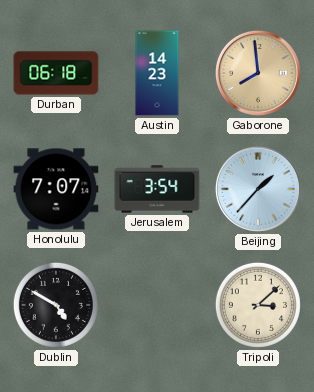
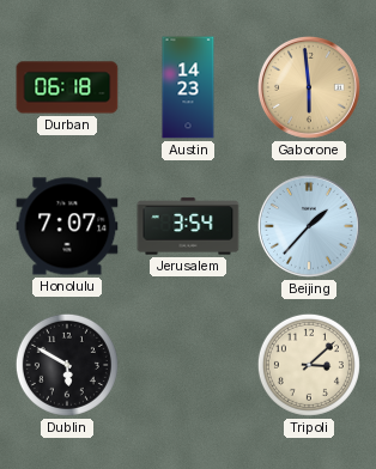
Gaborone: 7:59 -> 5:59
Dublin: 4:50 -> 5:50
